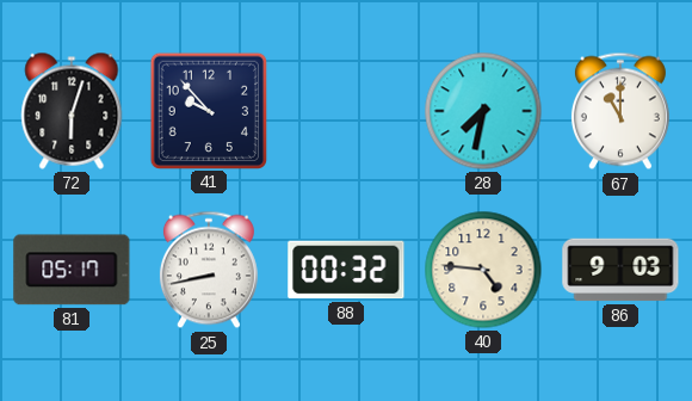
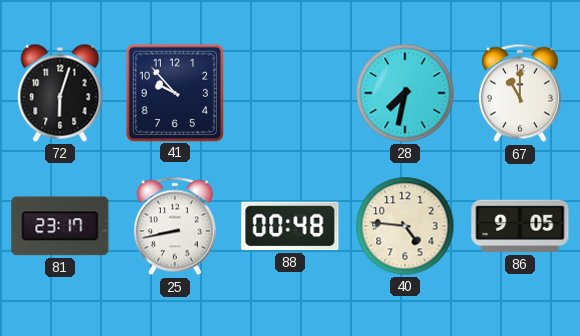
81: 05:17 -> 23:17
88: 00:32 -> 00:48
86: 9:03 -> 9:05
